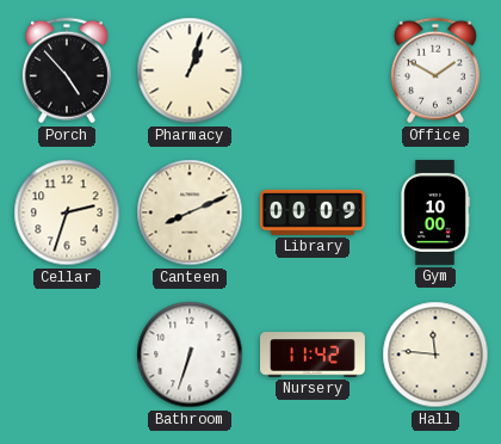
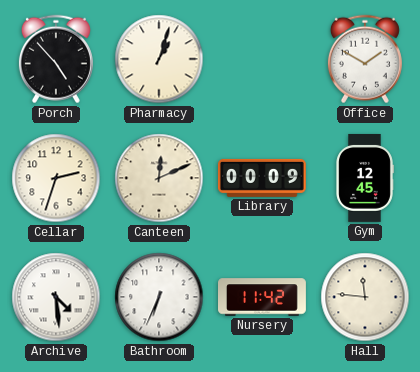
Canteen: 8:11 -> 12:11
Gym: 10:00 -> 12:45
Archive: none -> 4:29
Bathroom: 6:33 -> 6:34
